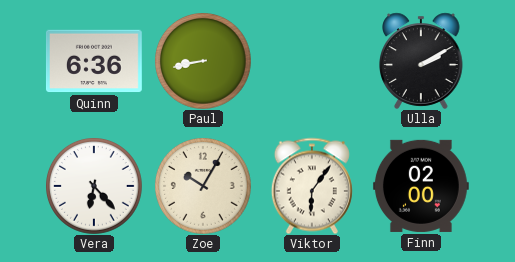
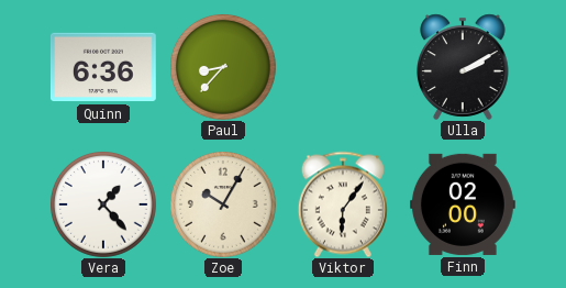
Paul: 8:43 -> 8:37
Vera: 6:23 -> 1:23
